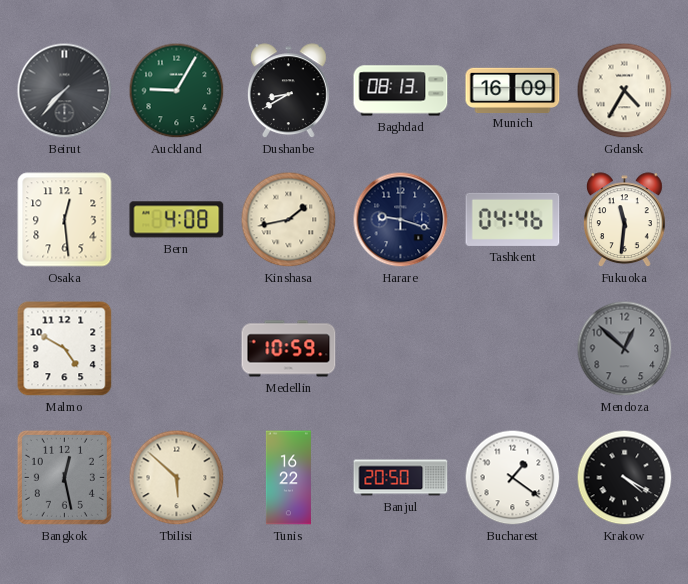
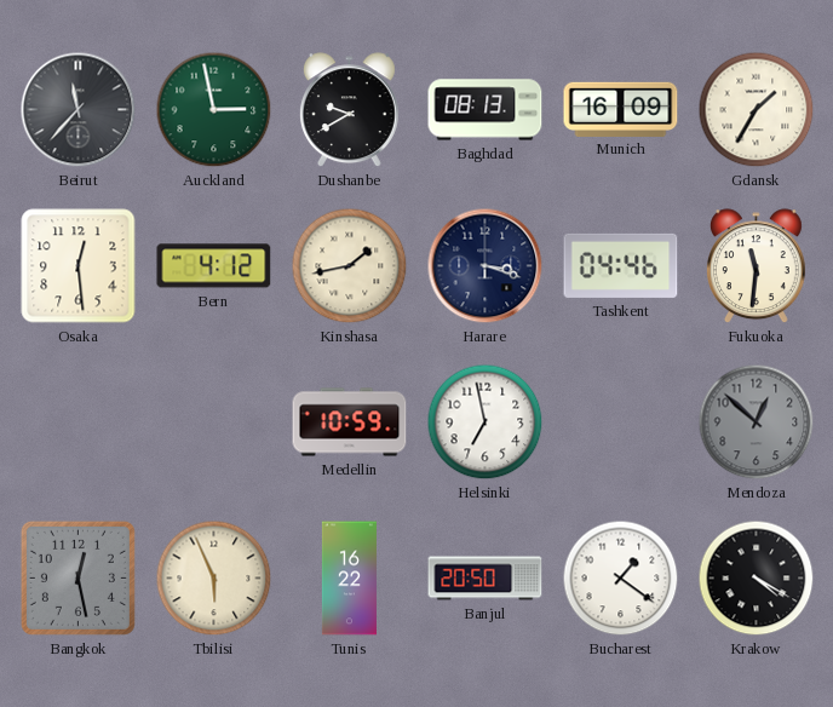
Beirut: 7:37 -> 11:37
Auckland: 9:05 -> 2:58
Dushanbe: 8:40 -> 9:40
Gdansk: 4:35 -> 1:35
Bern: 4:08 -> 4:12
Harare: 9:18 -> 3:18
Malmo: 4:50 -> none
Helsinki: none -> 6:58
Tbilisi: 5:52 -> 5:56
